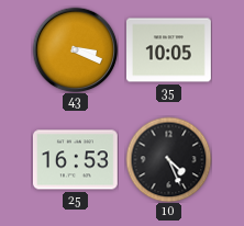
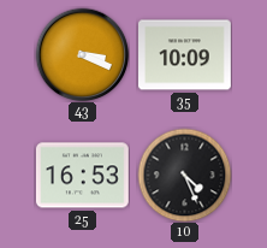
35: 10:05 -> 10:09
